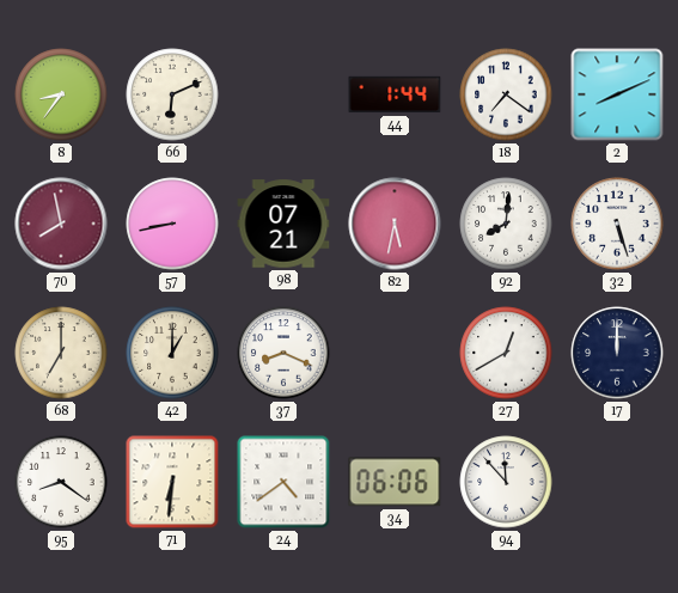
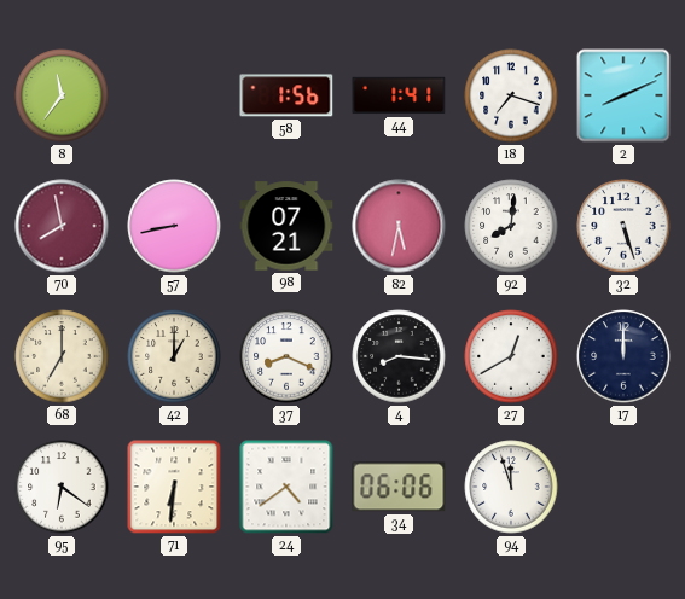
8: 8:36 -> 11:36
66: 6:11 -> none
58: none -> 1:56
44: 1:44 -> 1:41
18: 7:21 -> 7:18
4: none -> 8:16
95: 8:21 -> 6:21
94: 11:53 -> 11:57
